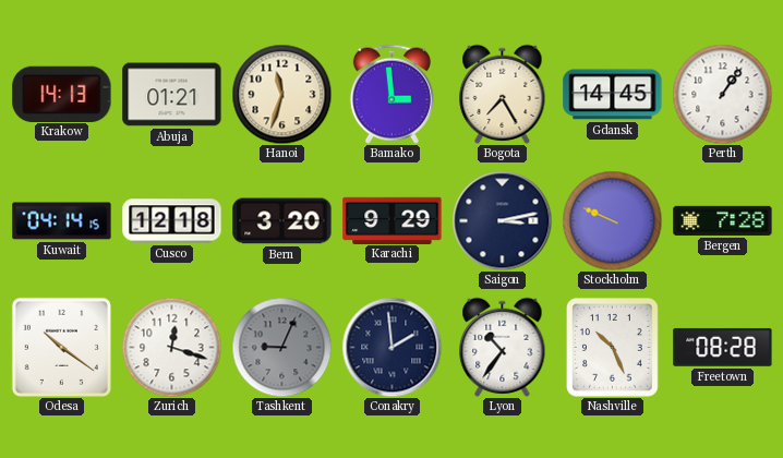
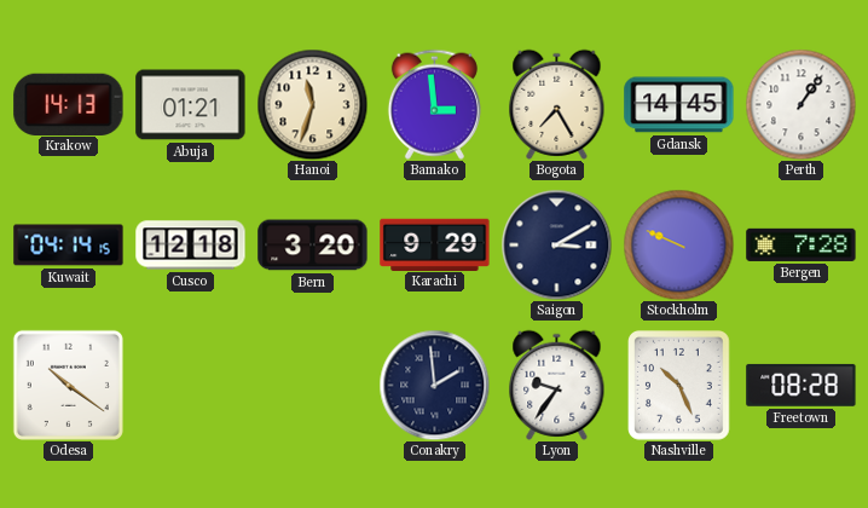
Saigon: 3:13 -> 3:10
Zurich: 12:18 -> none
Tashkent: 9:04 -> none
Lyon: 10:36 -> 9:36
